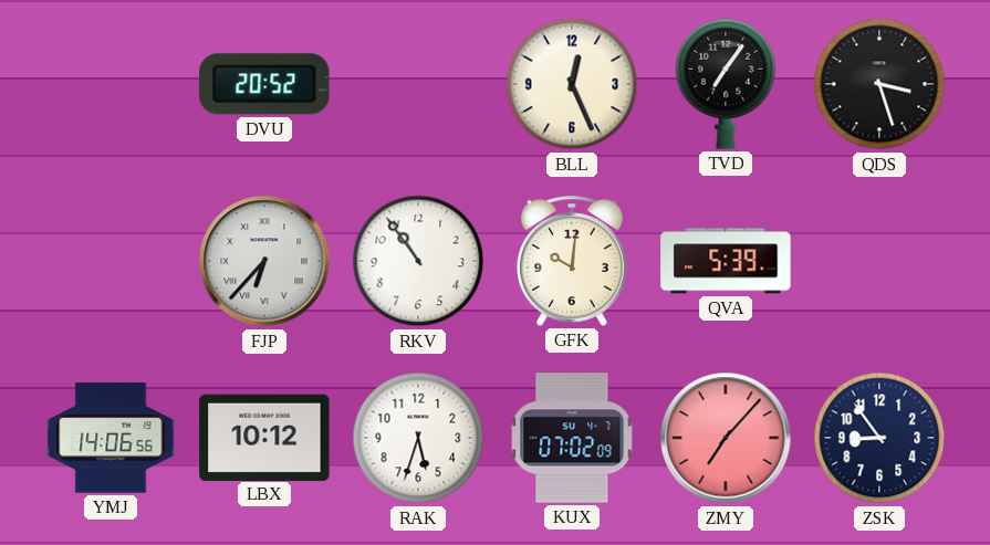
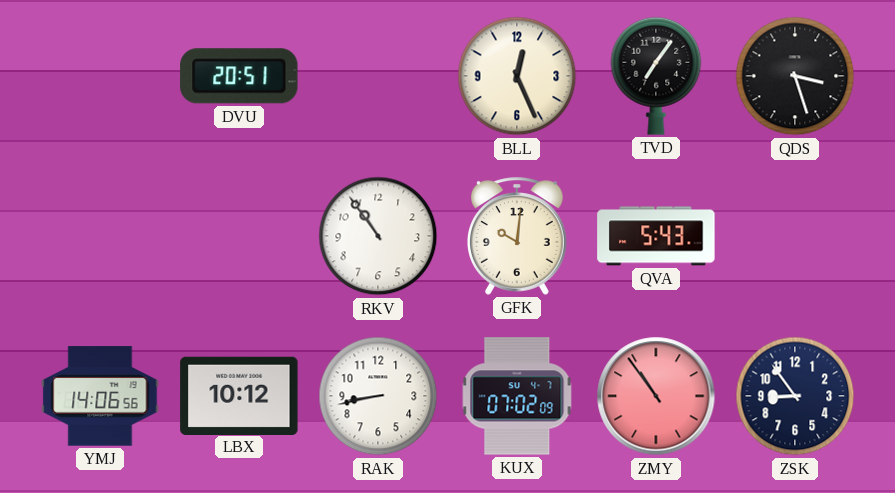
DVU: 20:52 -> 20:51
FJP: 6:37 -> none
QVA: 5:39 -> 5:43
RAK: 5:33 -> 8:43
ZMY: 7:07 -> 10:54
